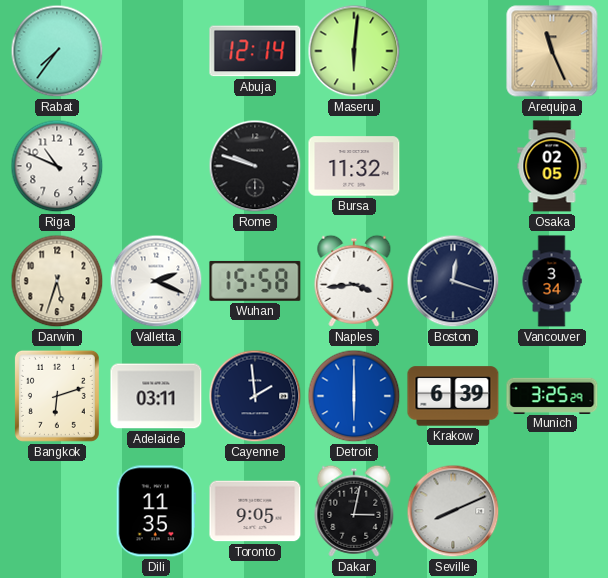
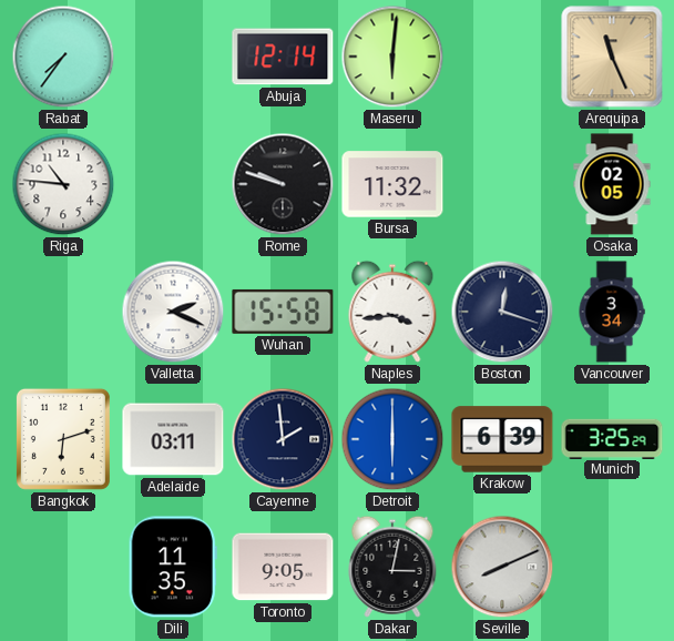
Riga: 10:49 -> 10:46
Darwin: 5:33 -> none
